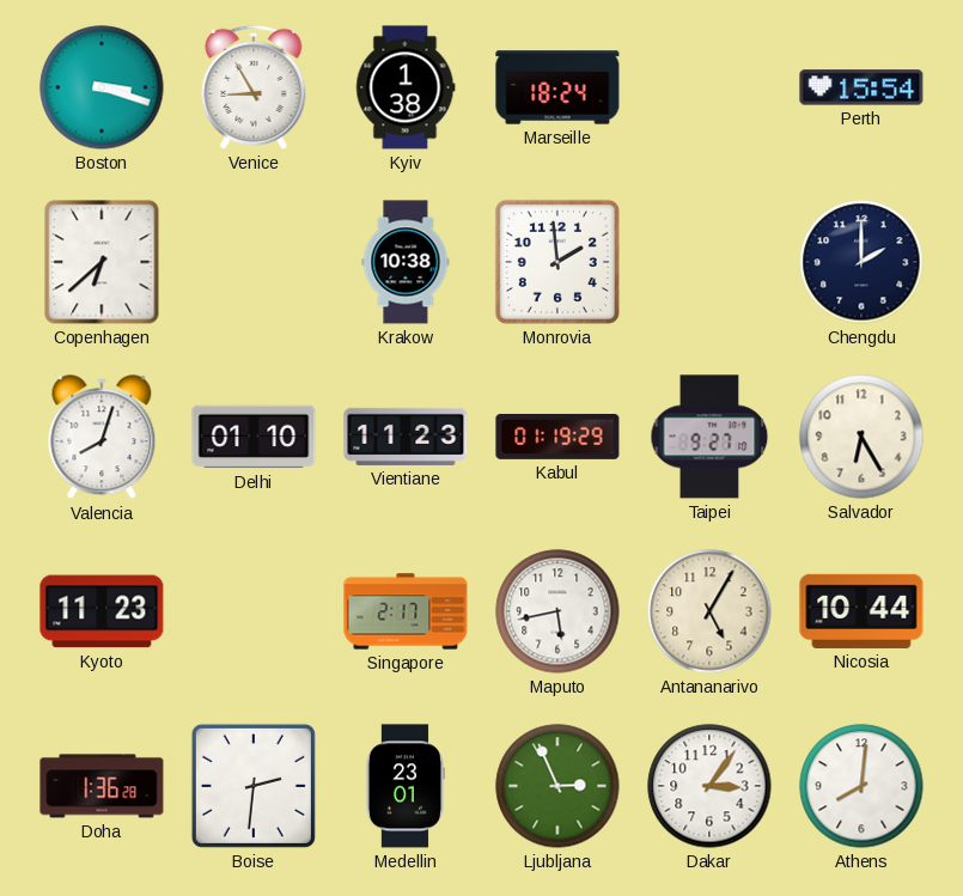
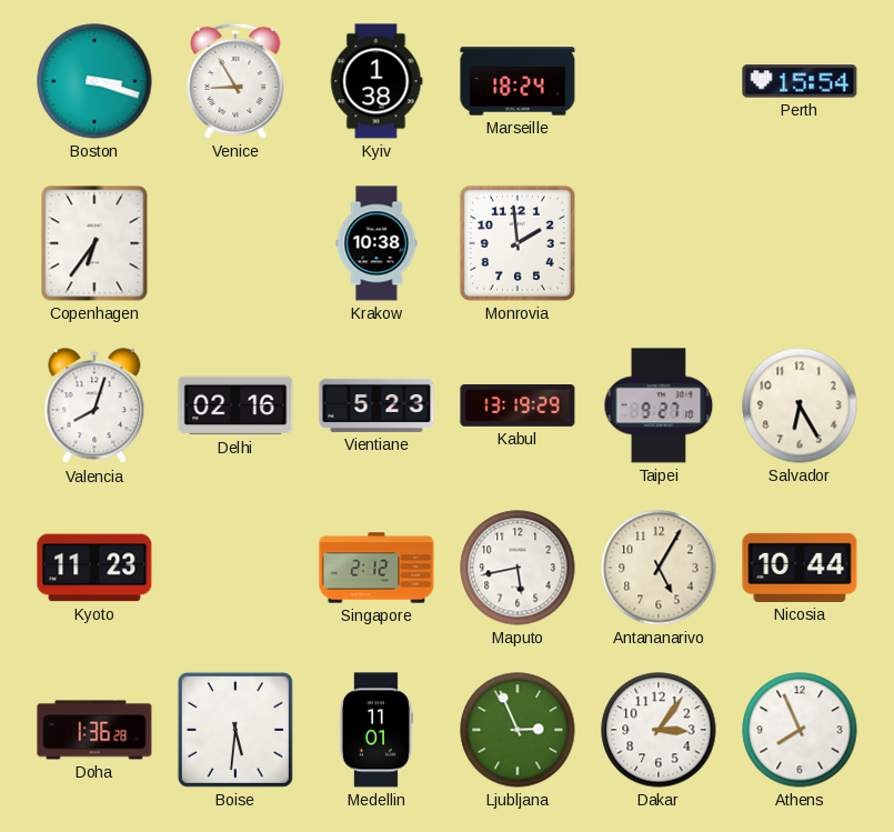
Copenhagen: 6:38 -> 6:36
Chengdu: 2:00 -> none
Delhi: 01:10 -> 02:16
Vientiane: 11:23 -> 5:23
Kabul: 01:19 -> 13:19
Singapore: 2:17 -> 2:12
Boise: 2:31 -> 5:31
Medellin: 23:01 -> 11:01
Athens: 8:01 -> 7:56
